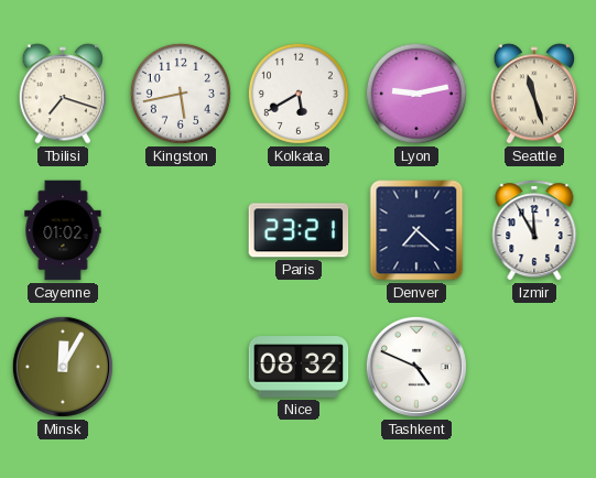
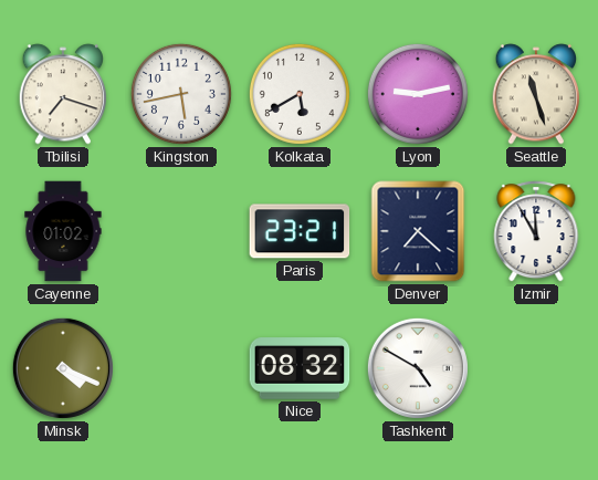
Minsk: 12:05 -> 4:19
Tashkent: 4:49 -> 4:50
